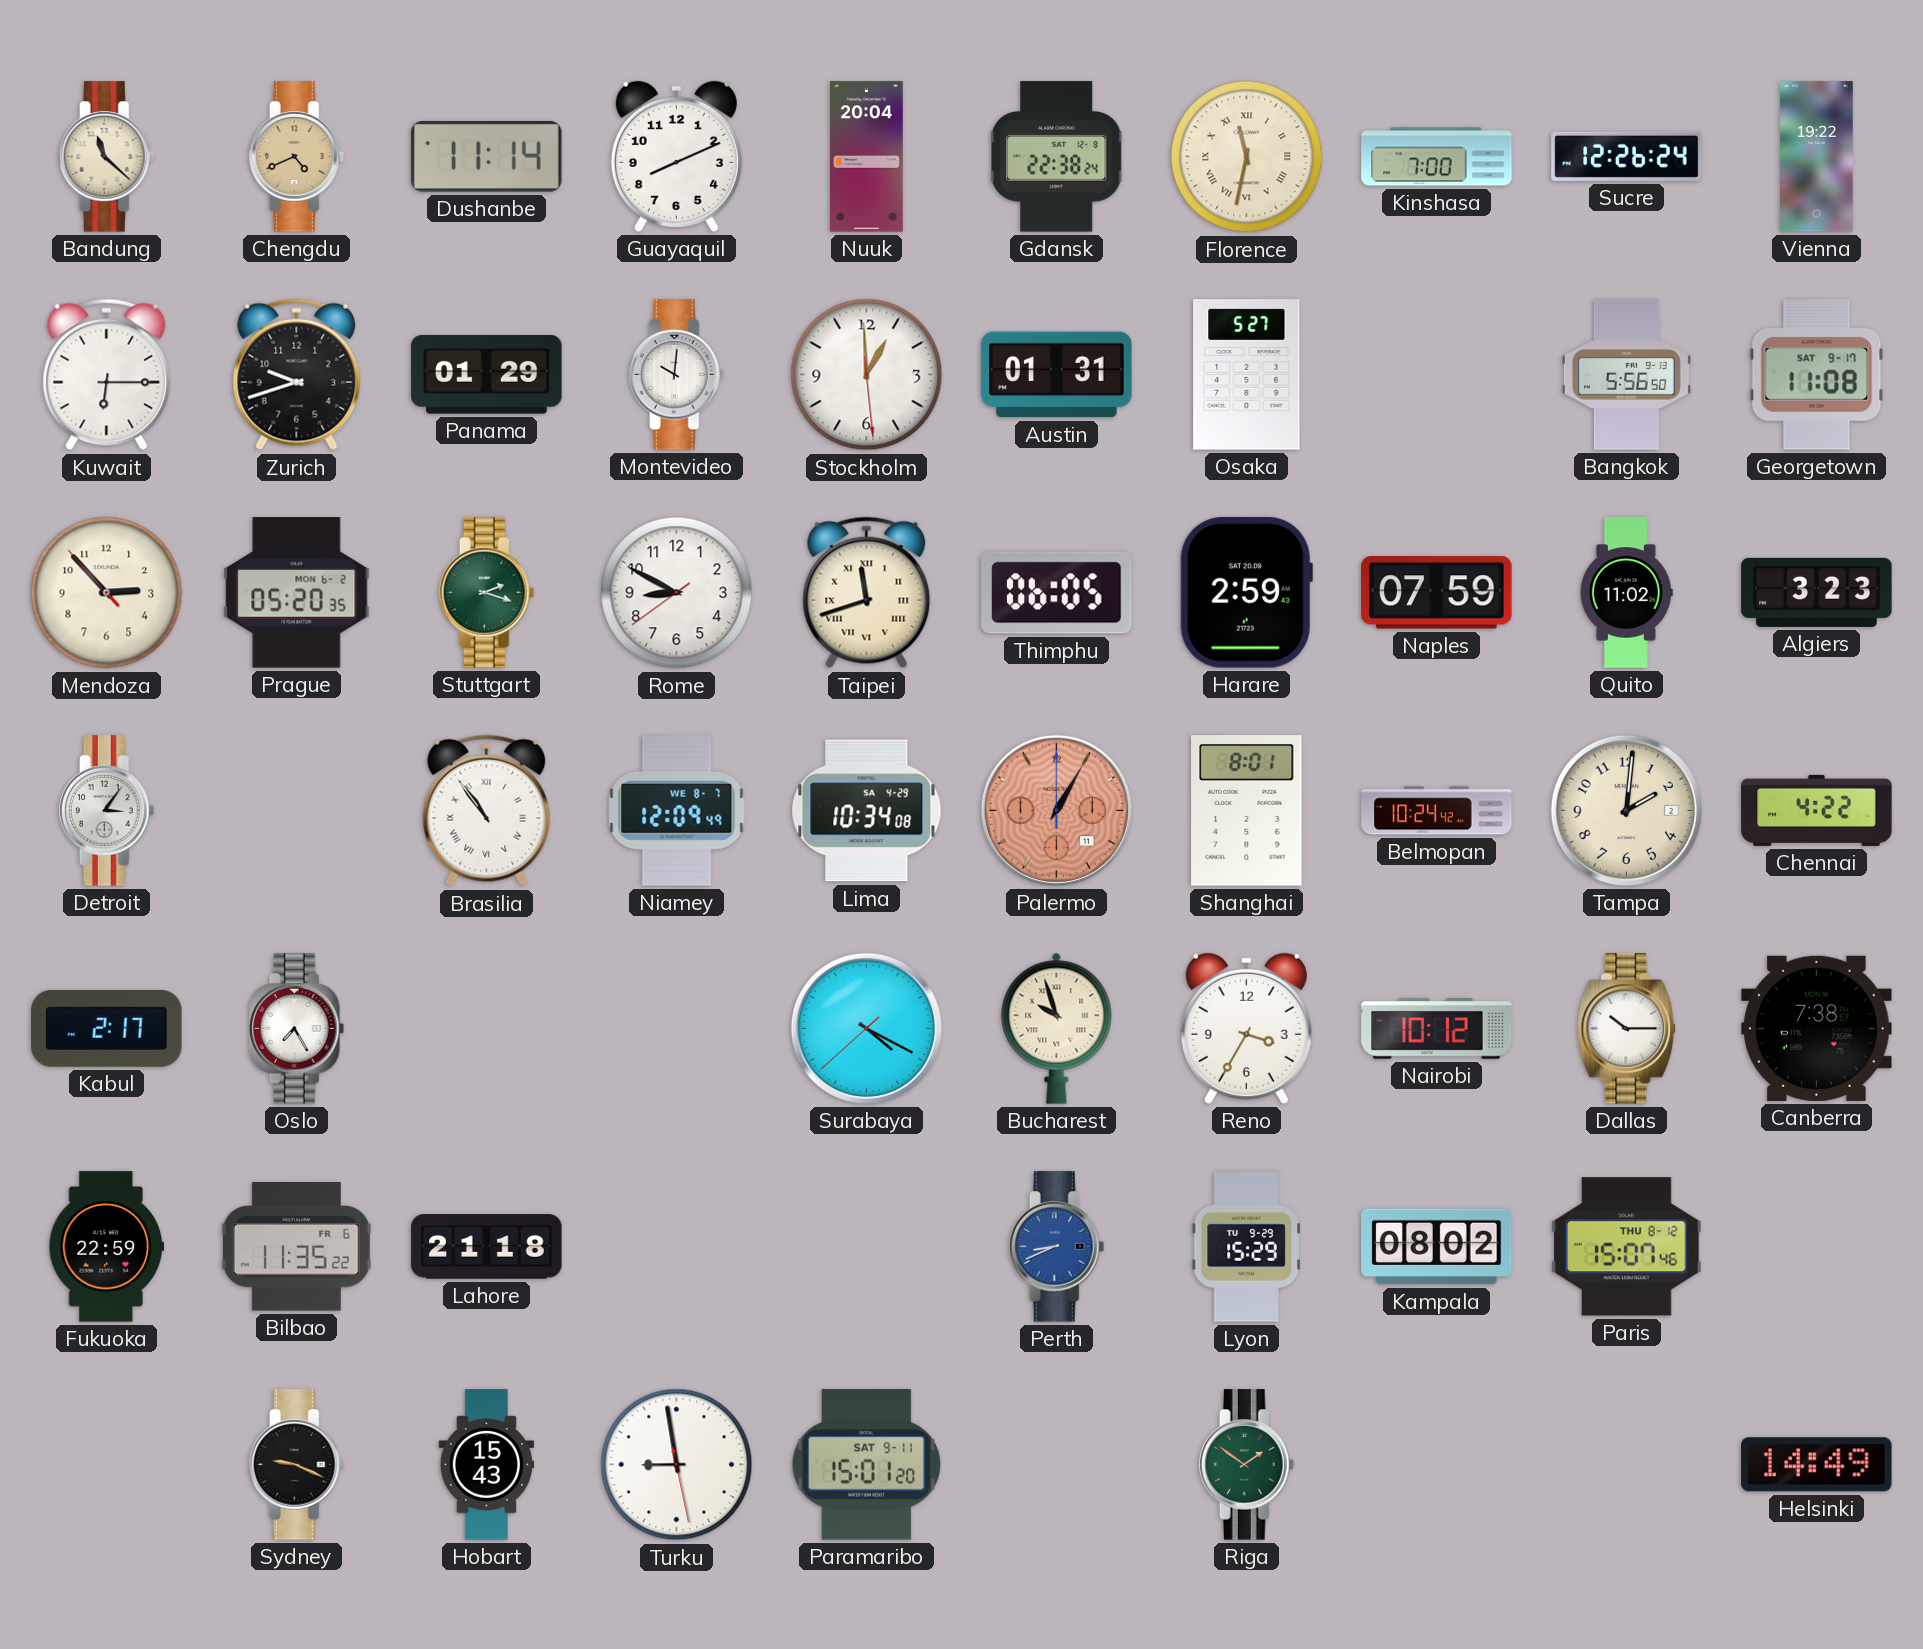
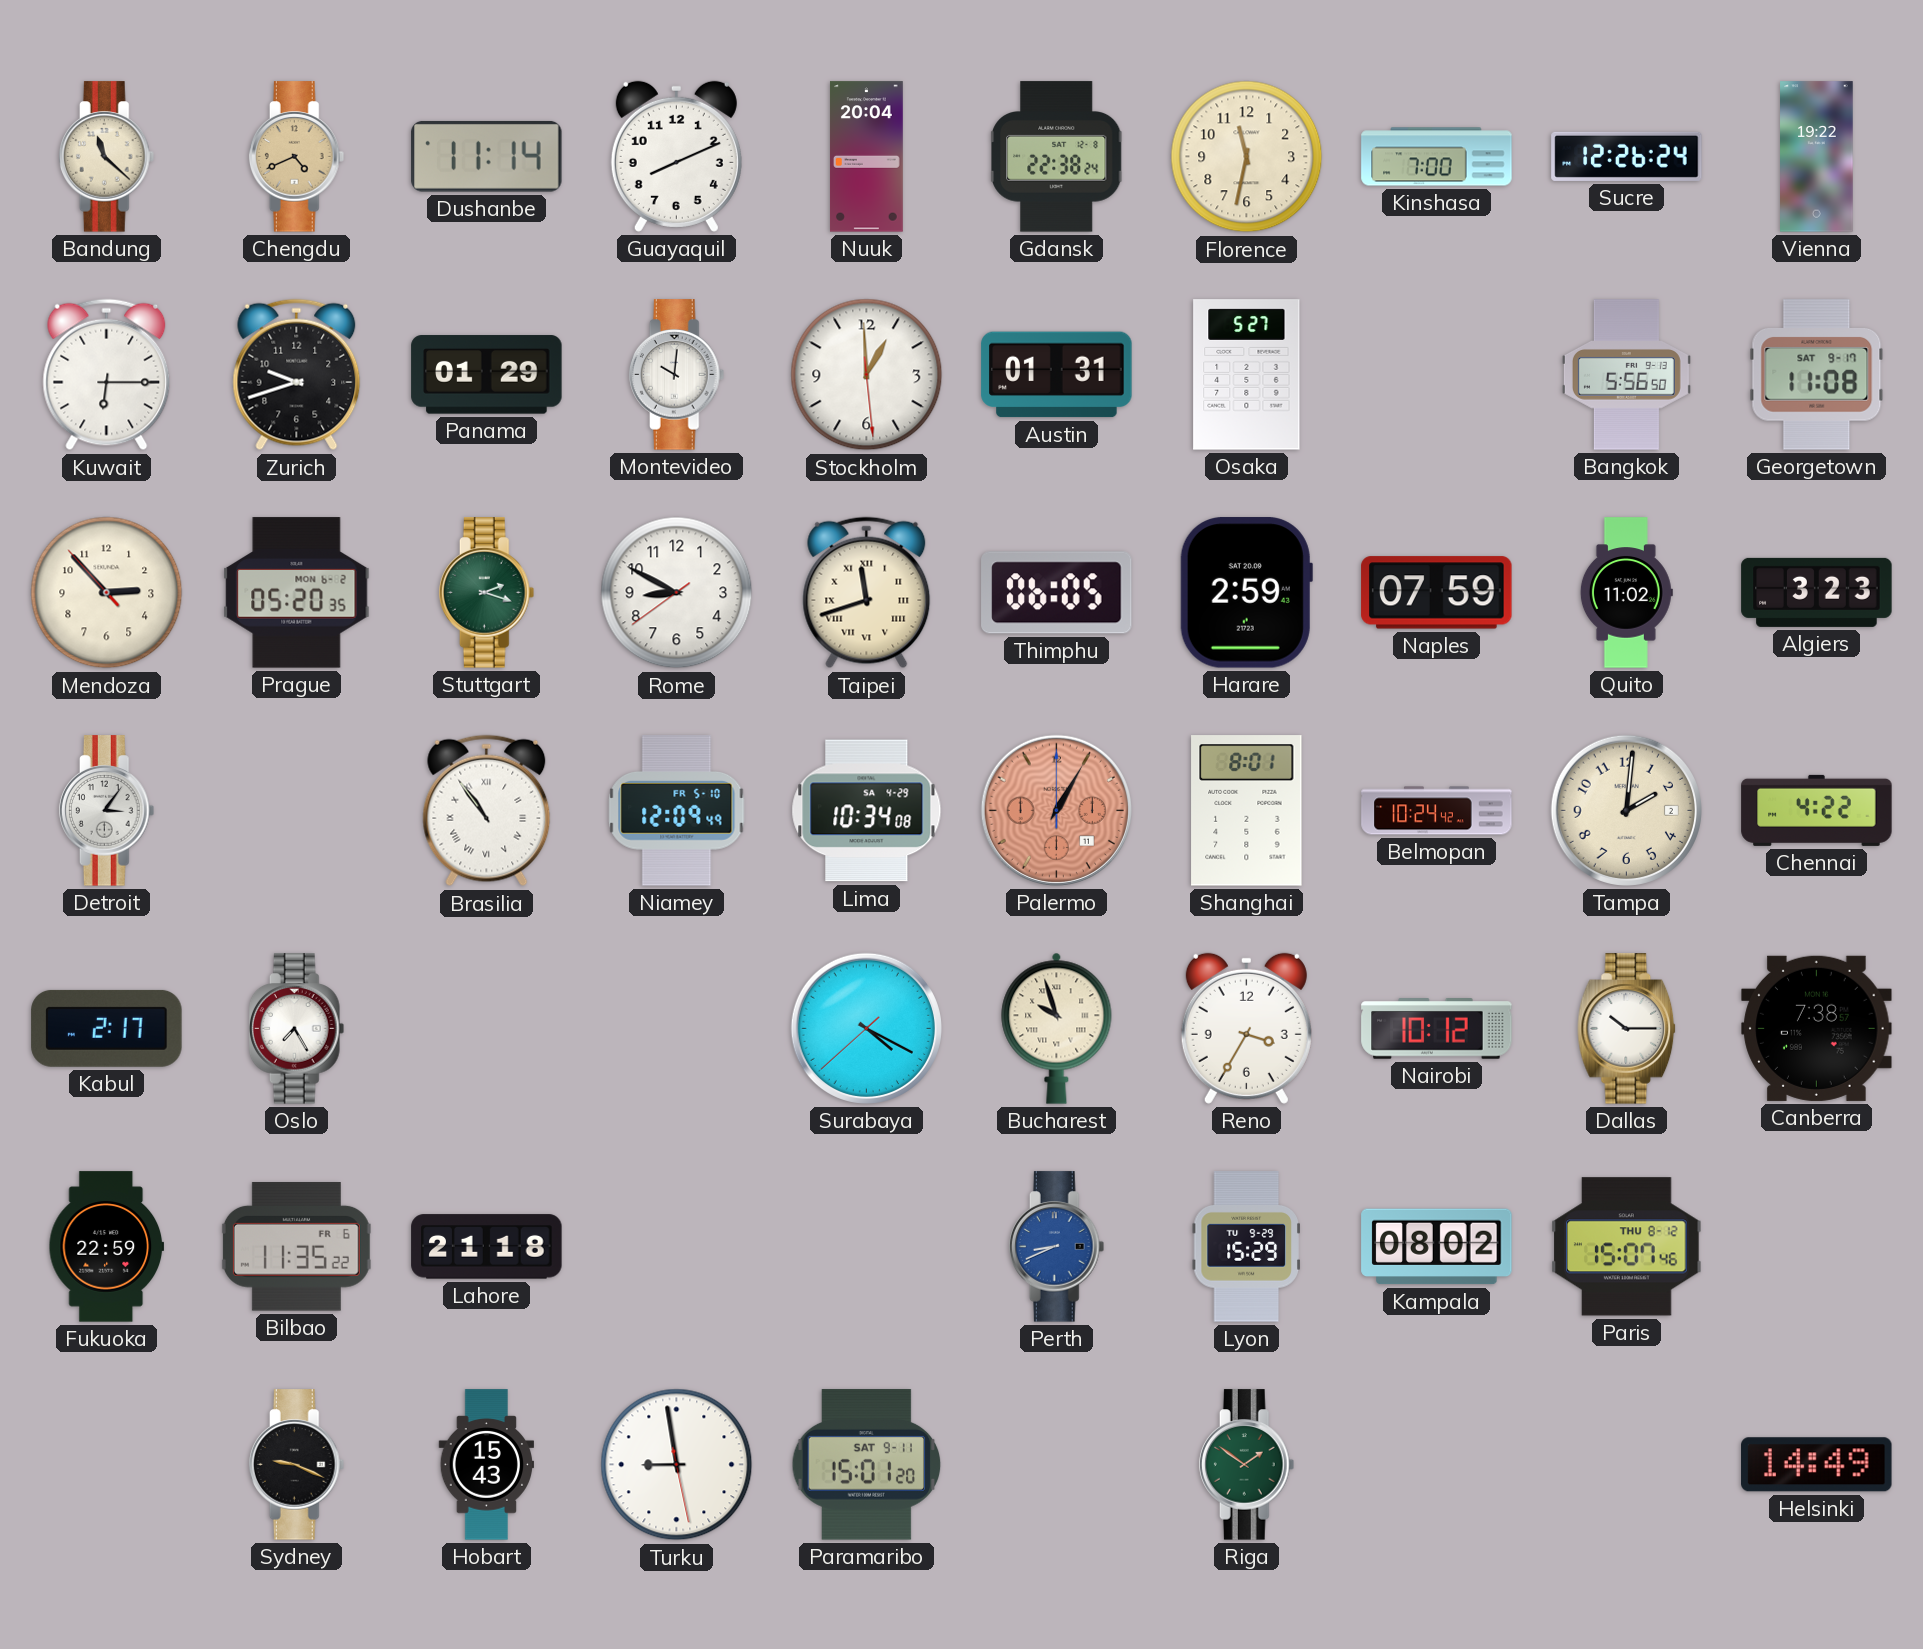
Florence numerals: Roman -> Arabic
Niamey date: WE 8-7 -> FR 5-10
